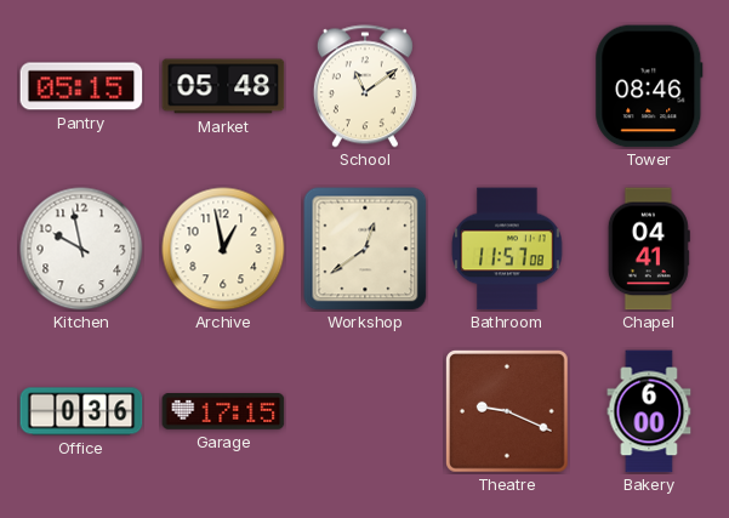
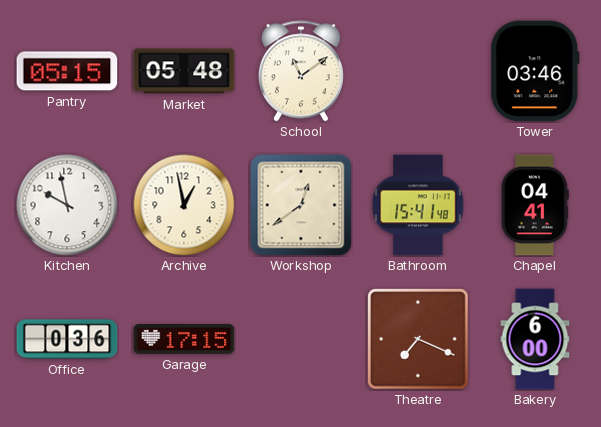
Tower: 08:46 -> 03:46
Bathroom: 11:57 -> 15:41
Theatre: 9:19 -> 7:19
